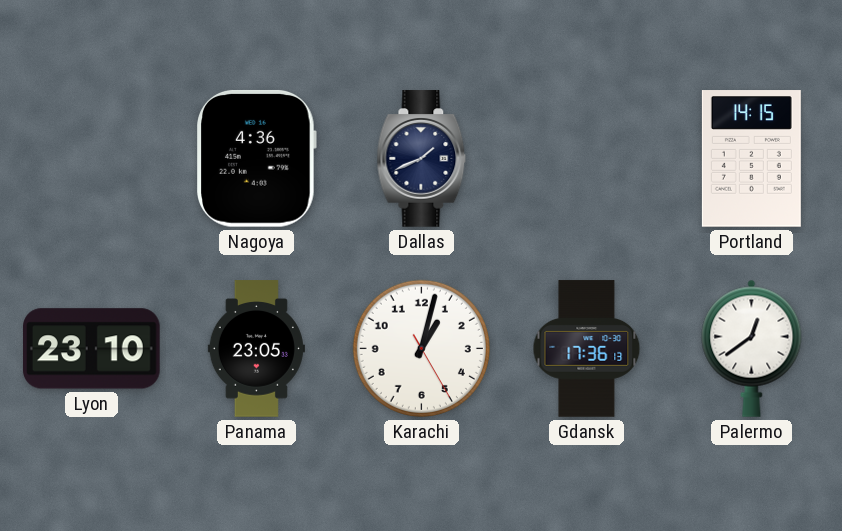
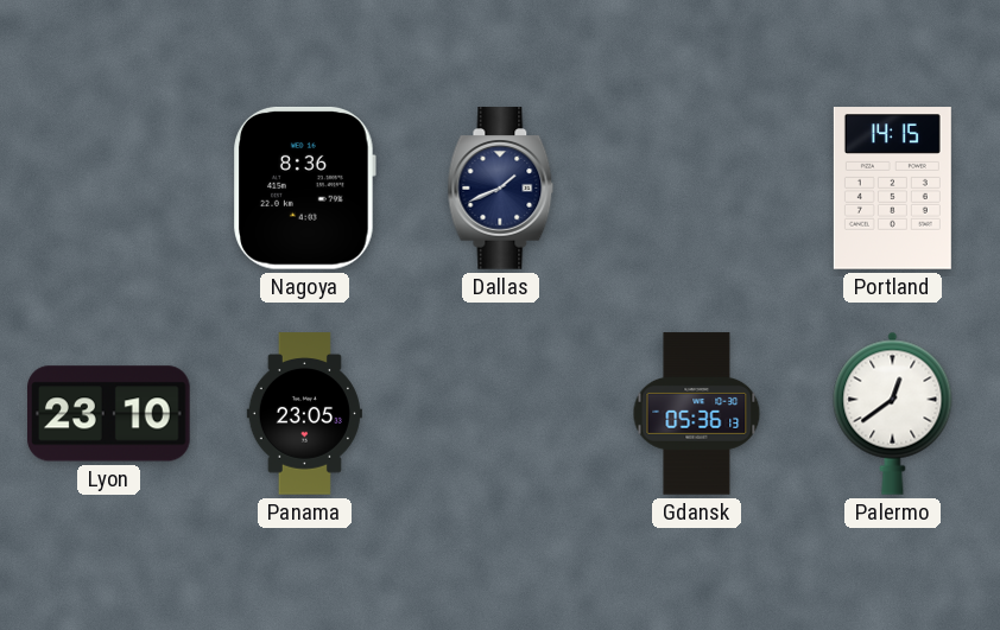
Nagoya: 4:36 -> 8:36
Karachi: 1:02 -> none
Gdansk: 17:36 -> 05:36
